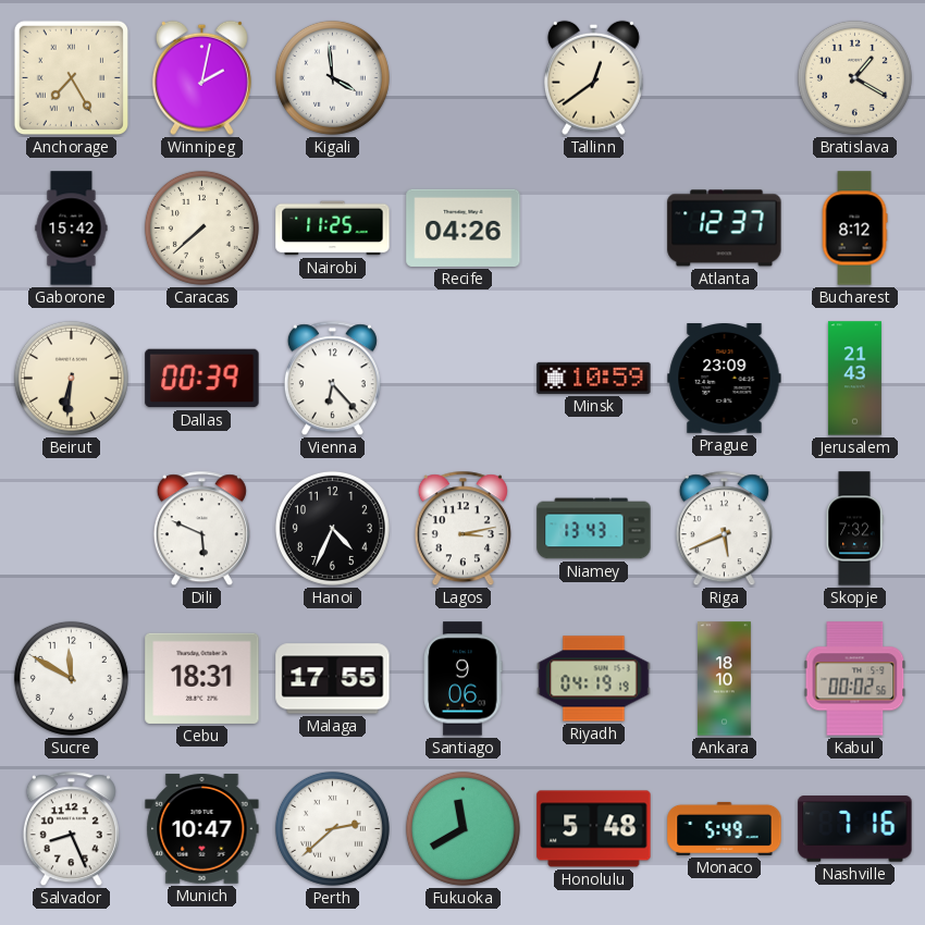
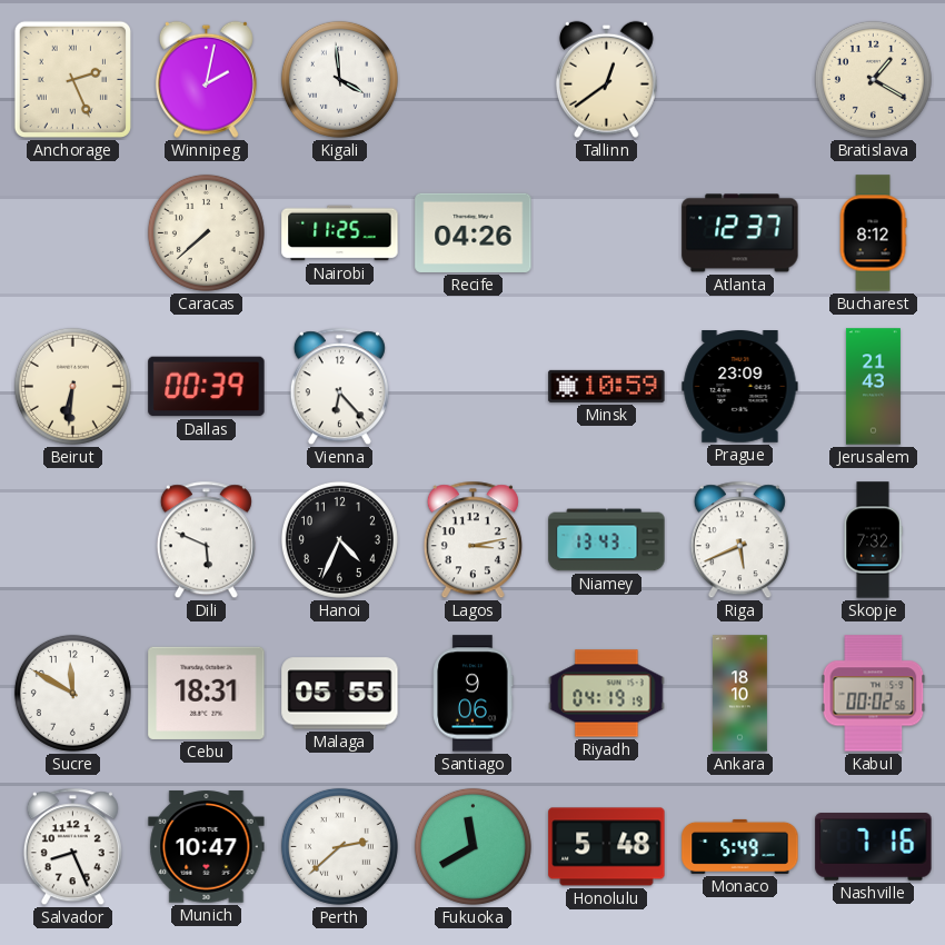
Anchorage: 7:25 -> 2:26
Gaborone: 15:42 -> none
Malaga: 17:55 -> 05:55
